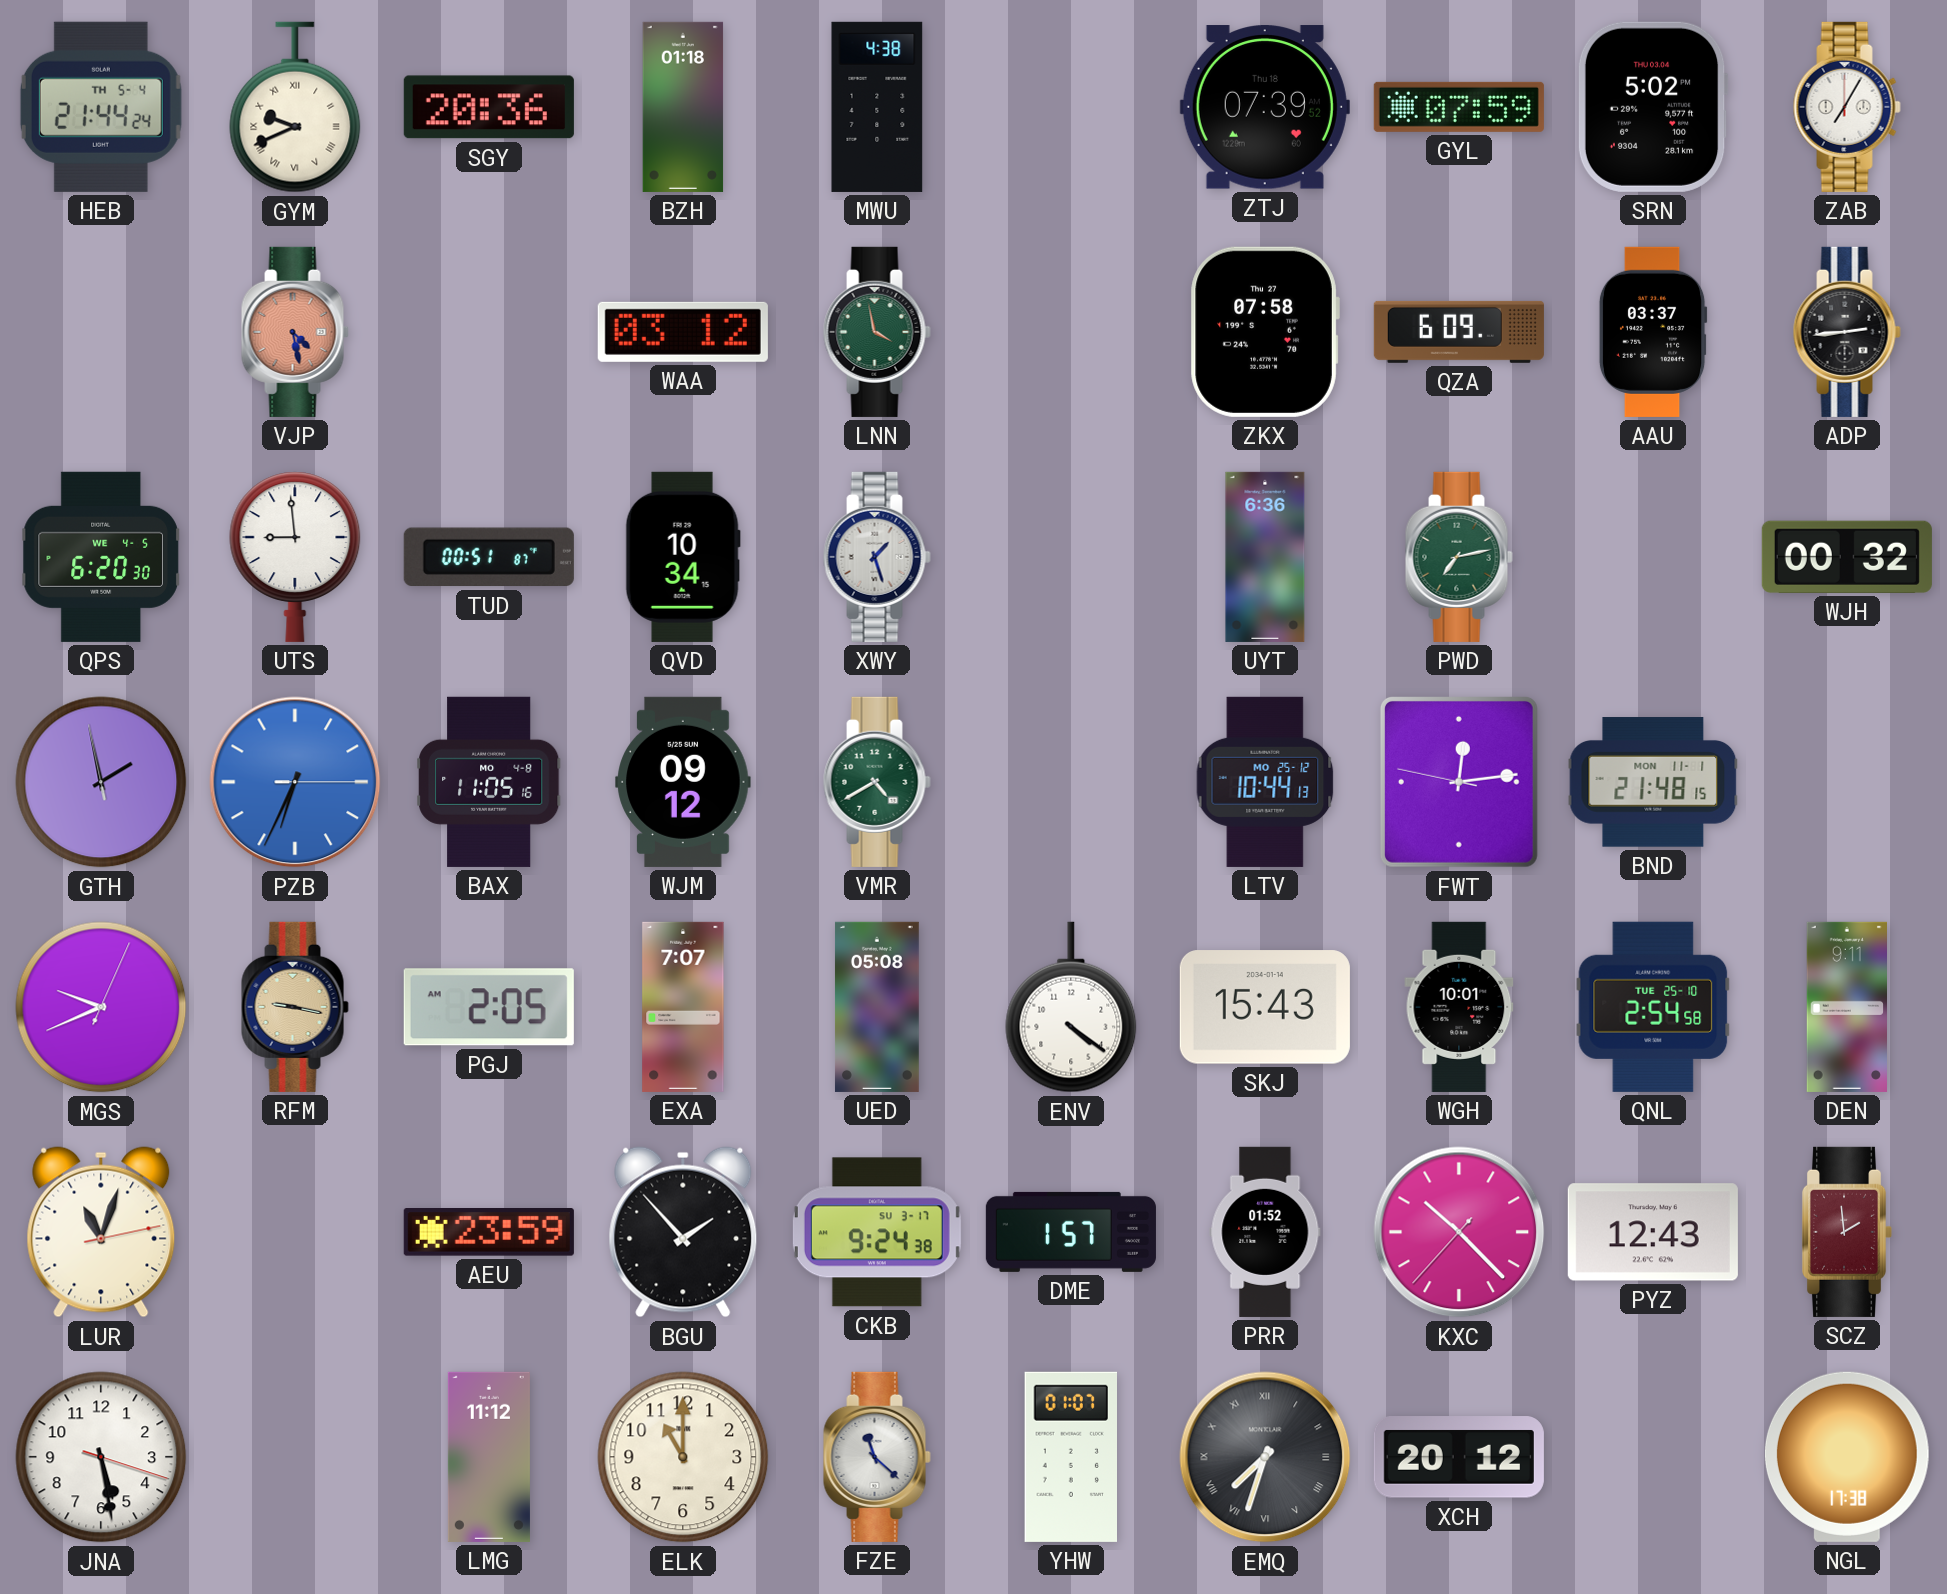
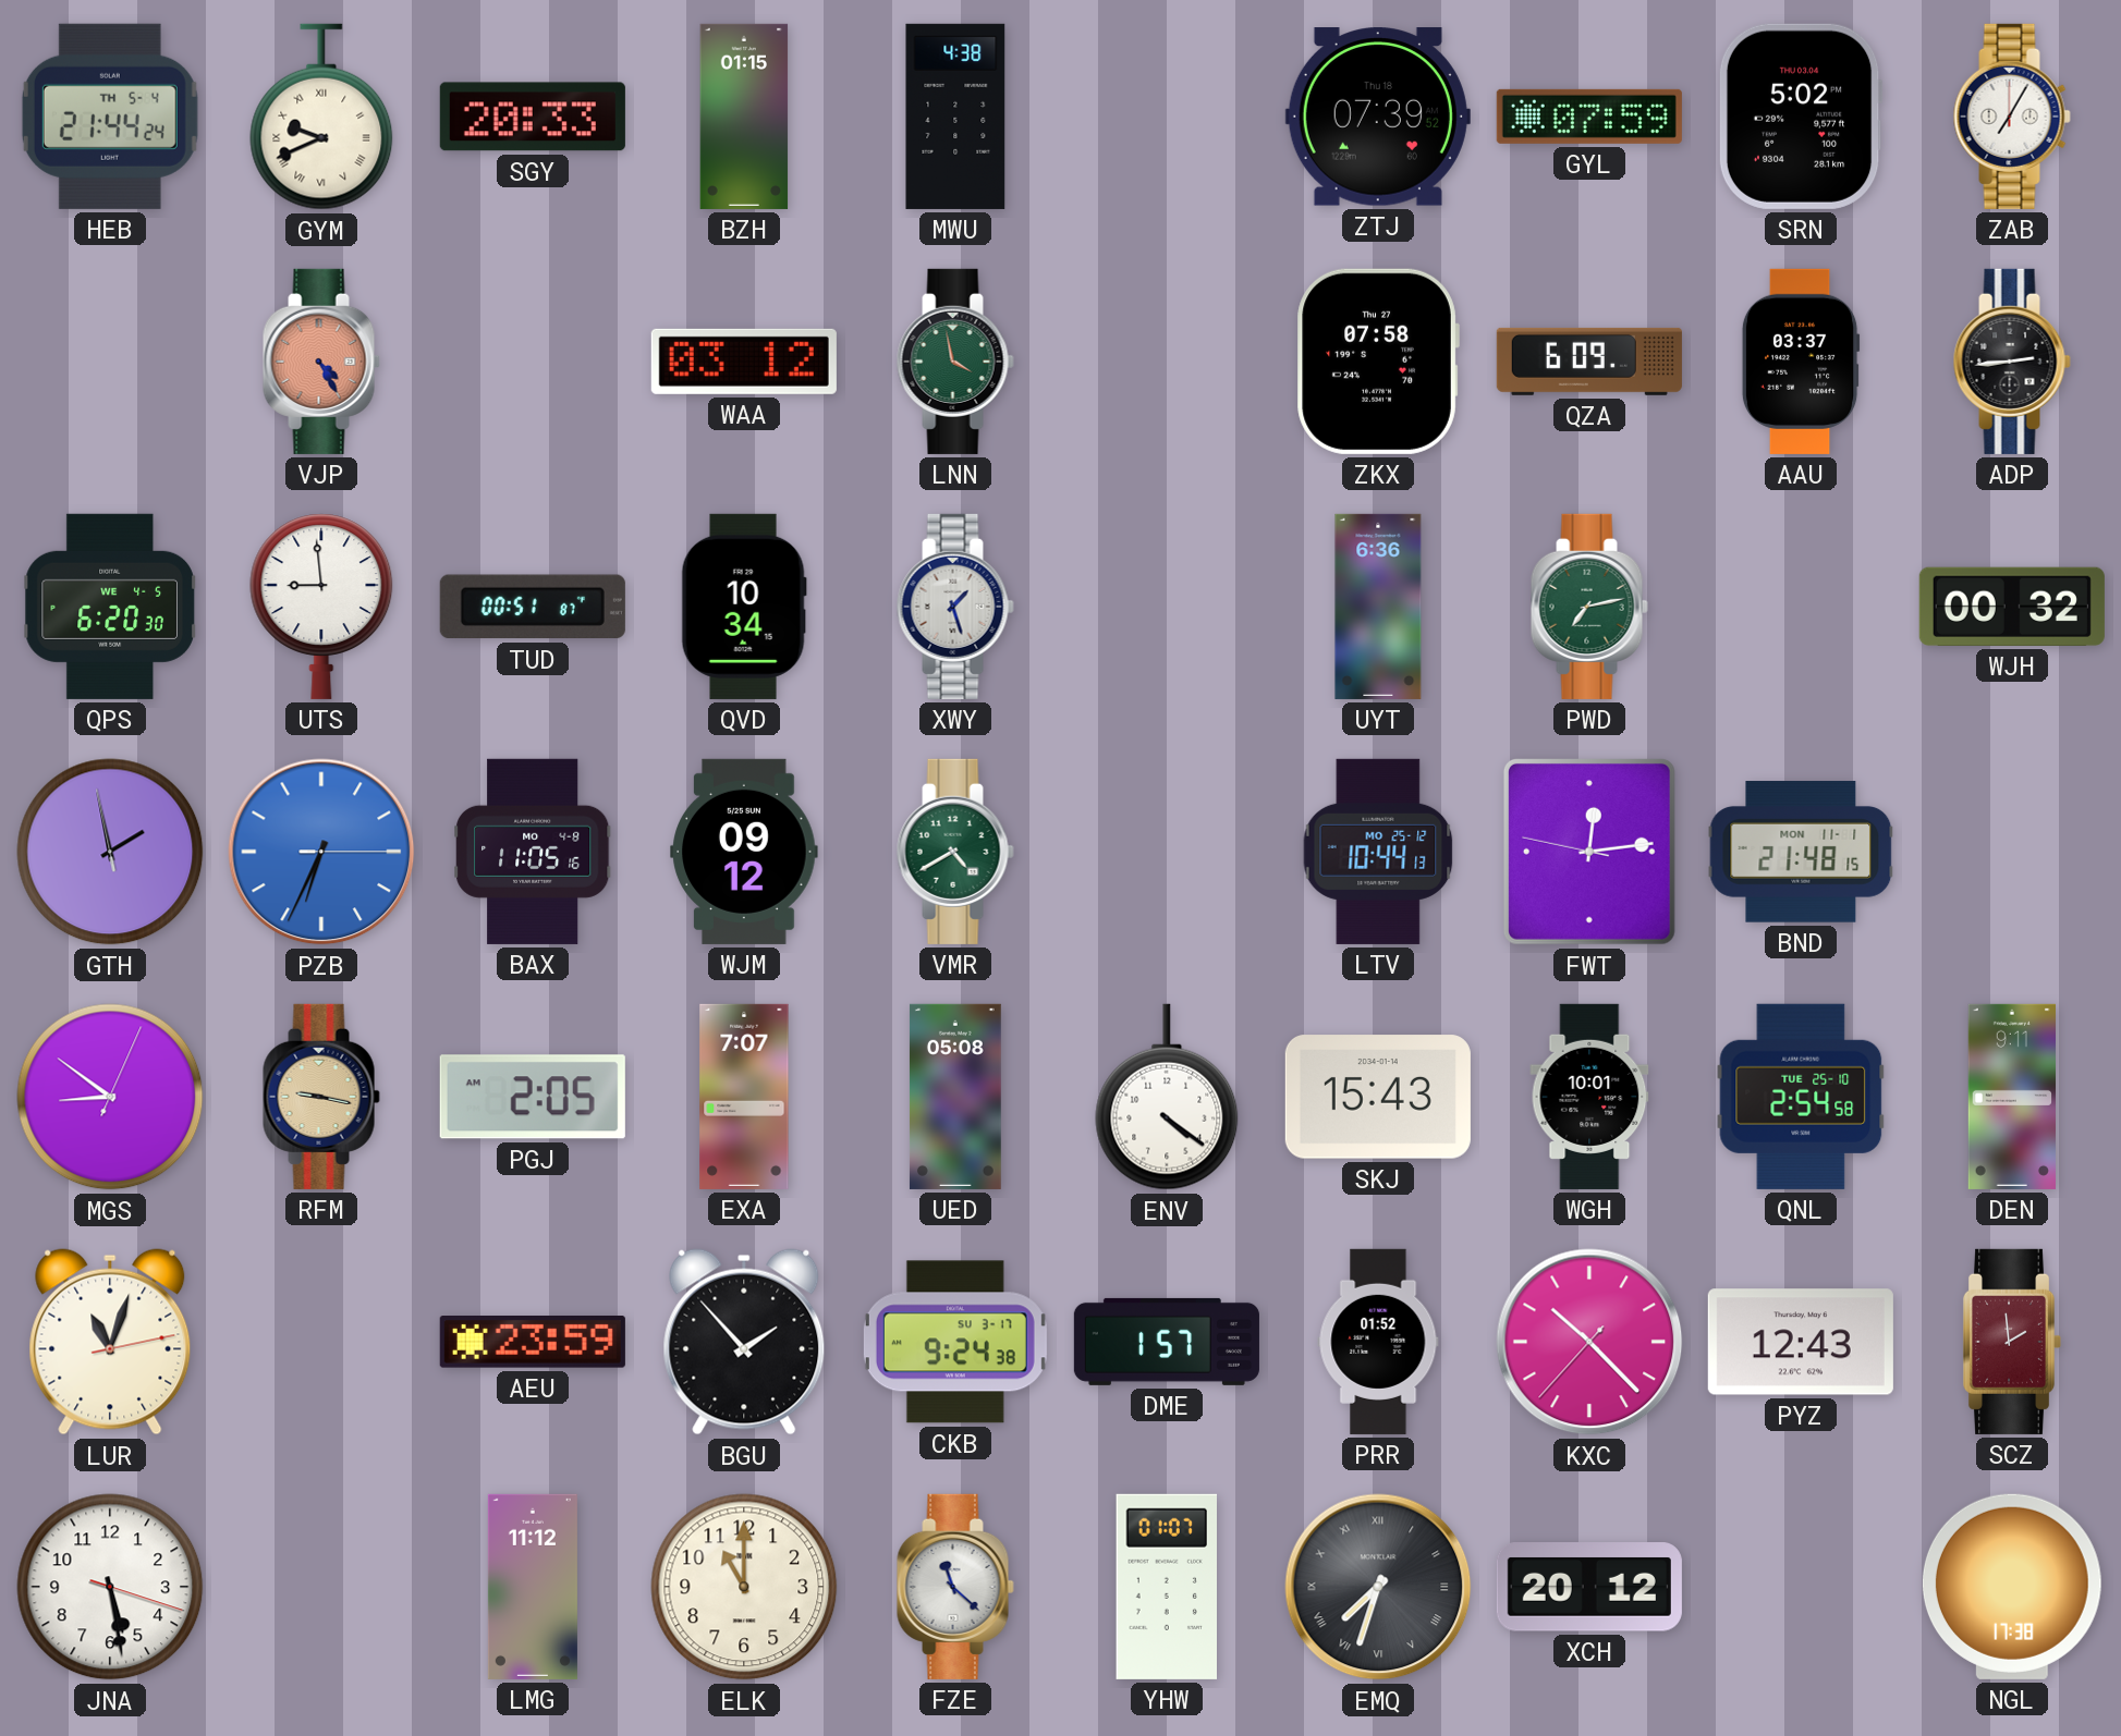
SGY: 20:36 -> 20:33
BZH: 01:18 -> 01:15
VJP: 4:28 -> 4:25
MGS: 9:41 -> 8:51
